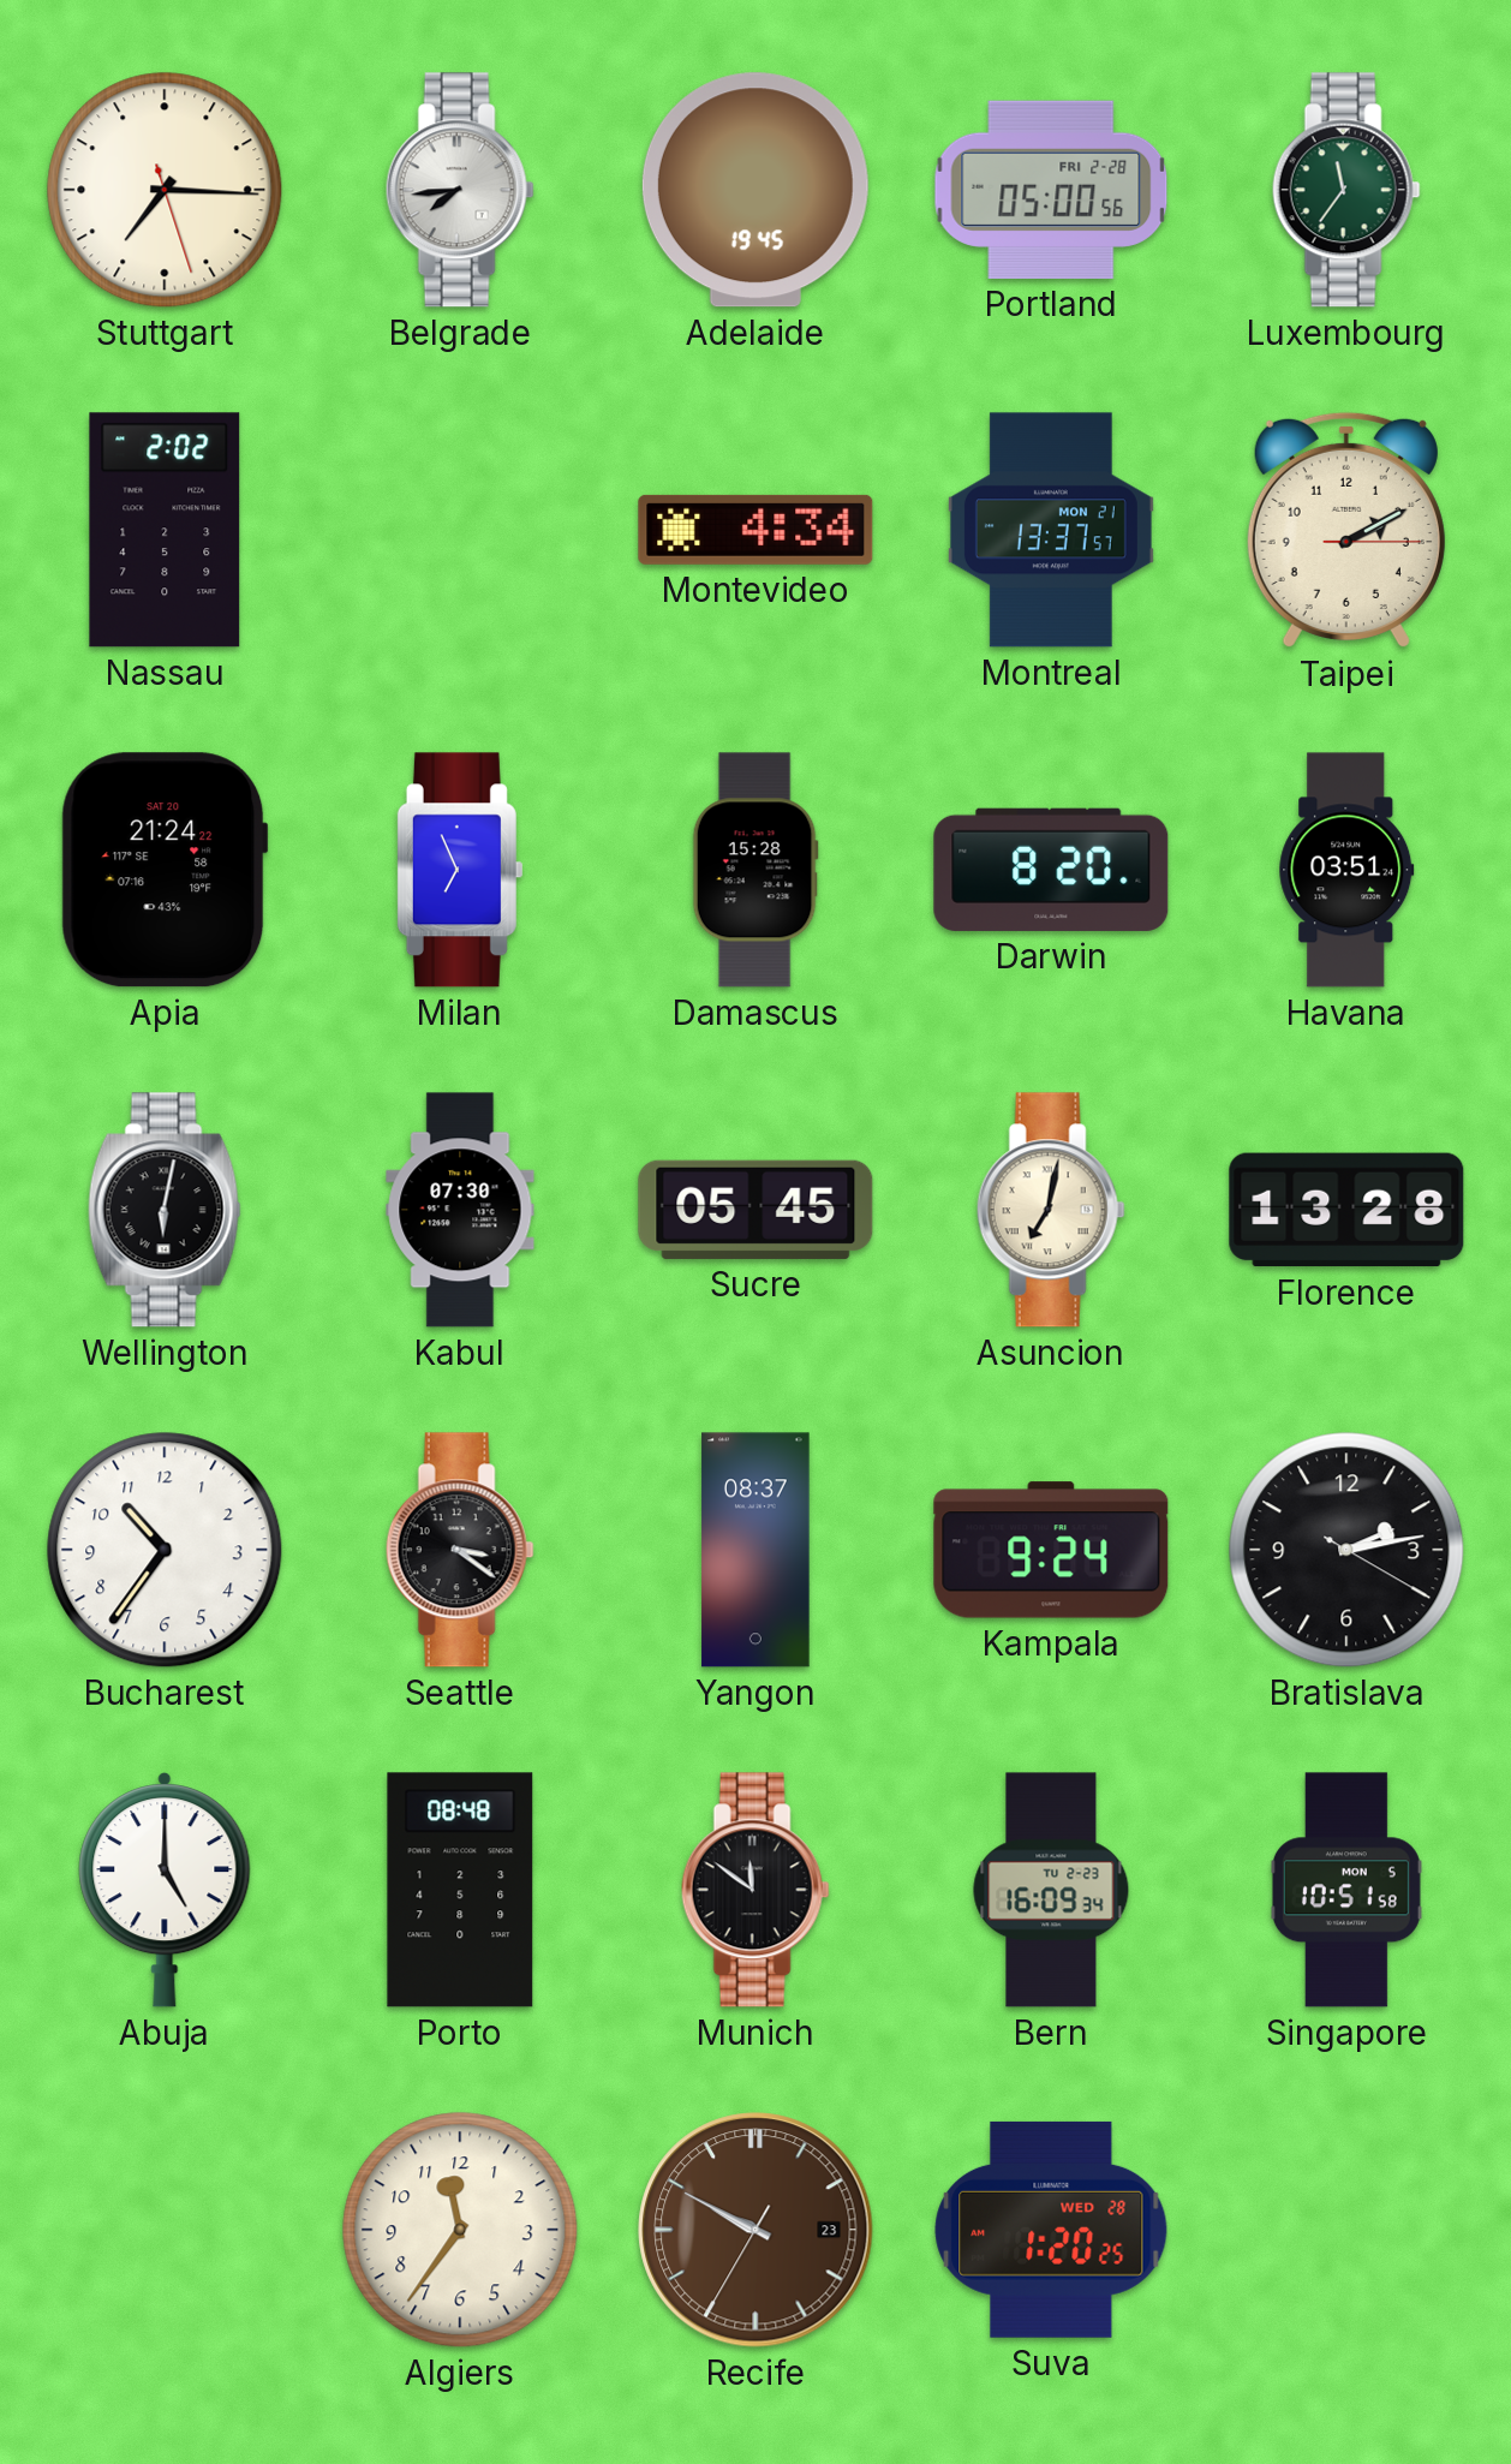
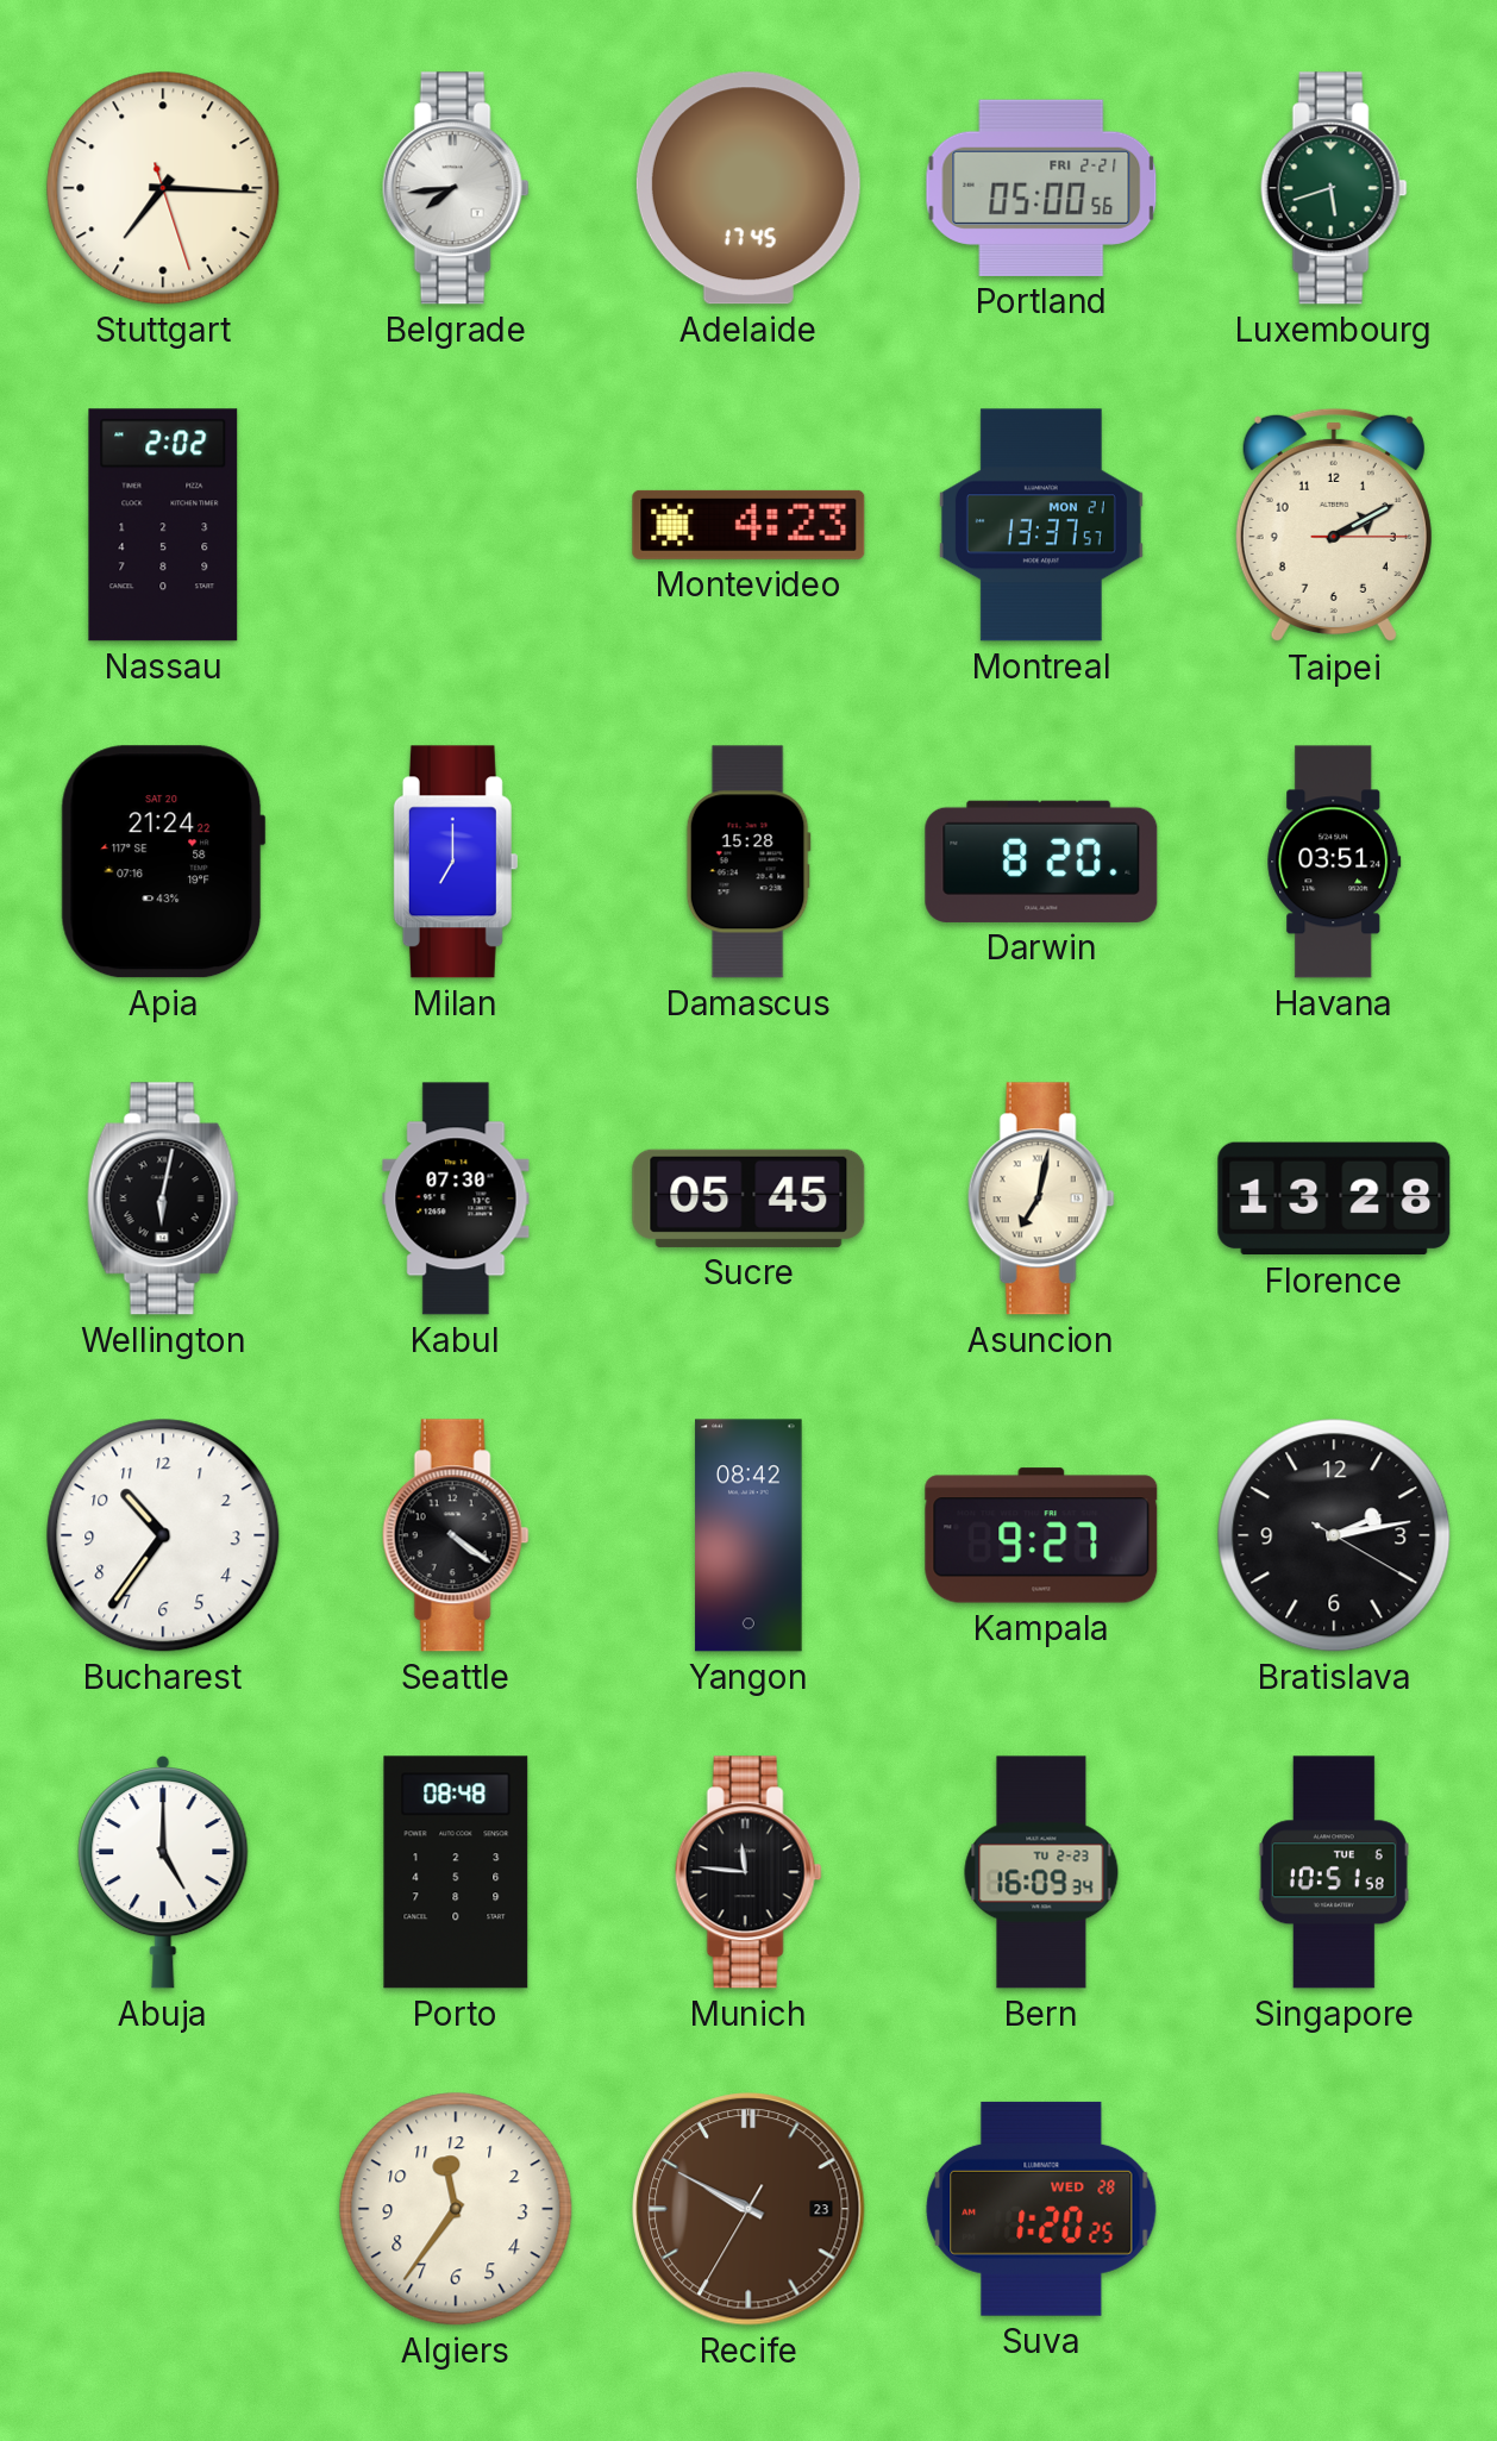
Adelaide: 19:45 -> 17:45
Portland date: FRI 2-28 -> FRI 2-21
Luxembourg: 11:36 -> 5:42
Montevideo: 4:34 -> 4:23
Milan: 6:56 -> 7:00
Seattle: 3:21 -> 4:21
Yangon: 08:37 -> 08:42
Kampala: 9:24 -> 9:27
Munich: 11:51 -> 11:46
Singapore date: MON 5 -> TUE 6
